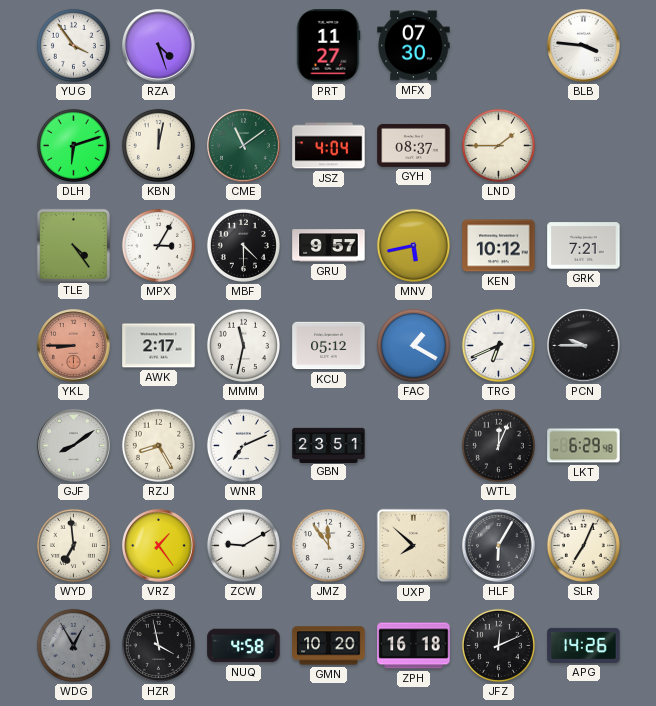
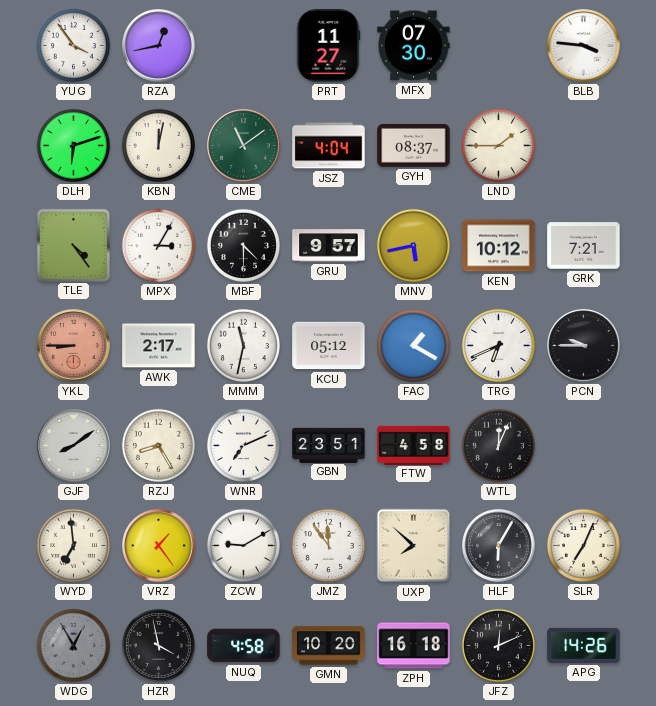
RZA: 4:27 -> 12:43
FTW: none -> 4:58
LKT: 6:29 -> none
